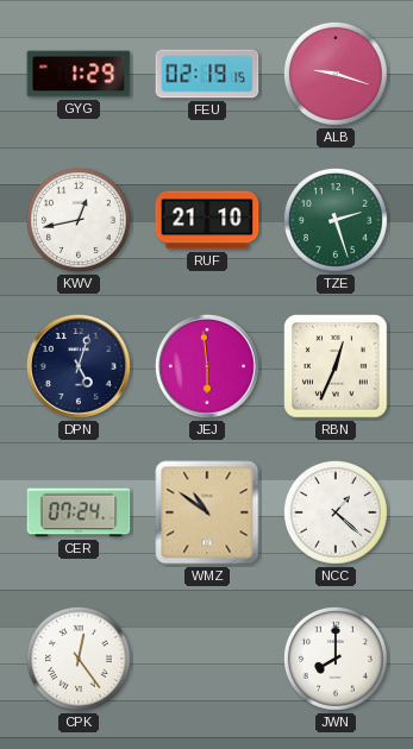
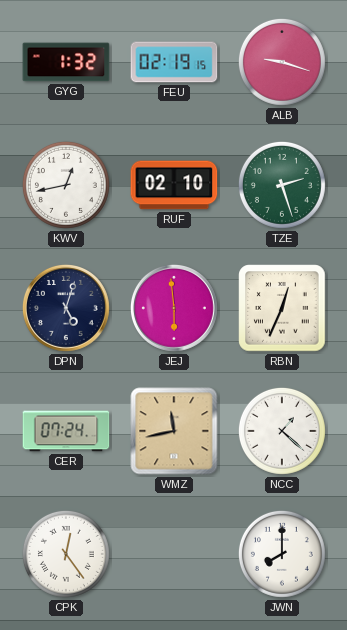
GYG: 1:29 -> 1:32
RUF: 21:10 -> 02:10
WMZ: 10:51 -> 11:43
